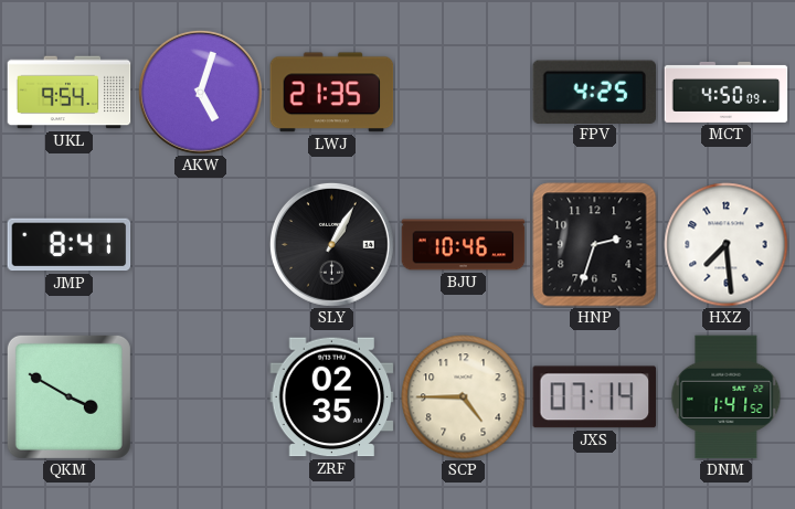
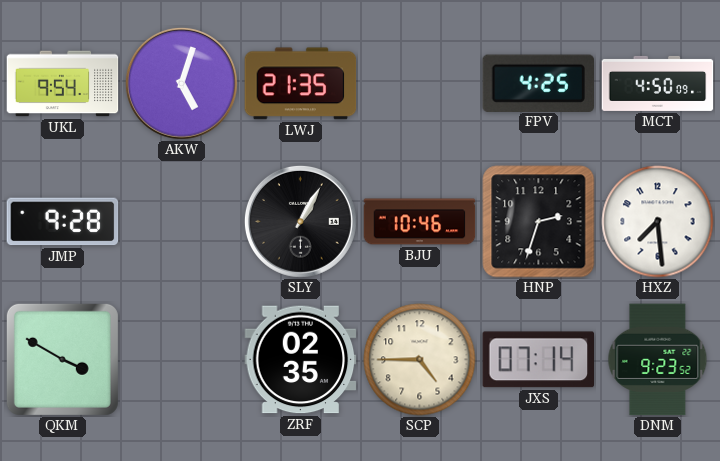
JMP: 8:41 -> 9:28
DNM: 1:41 -> 9:23
